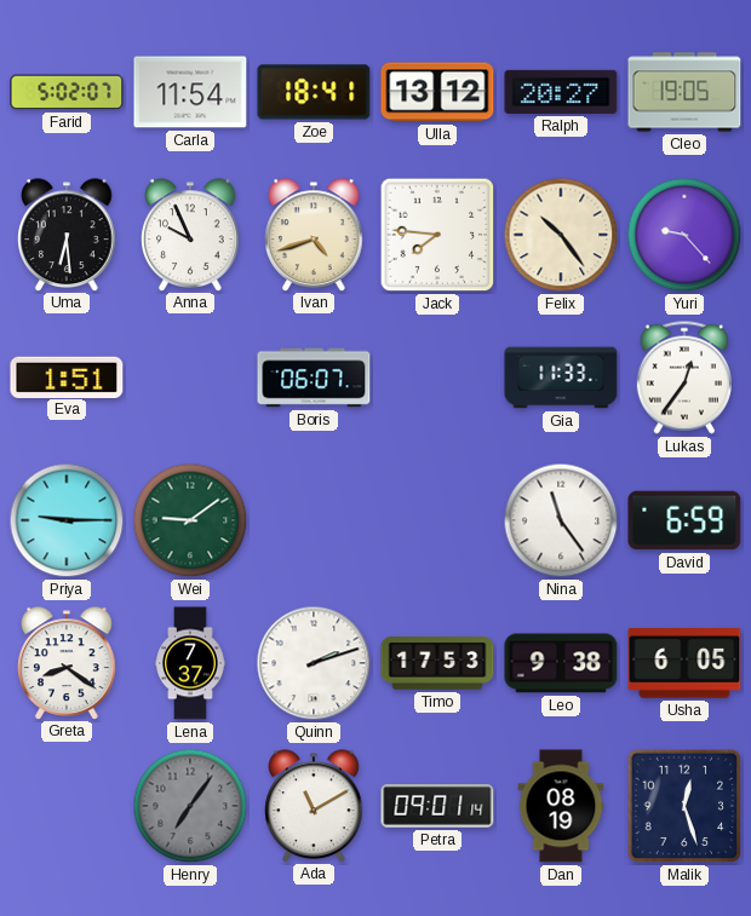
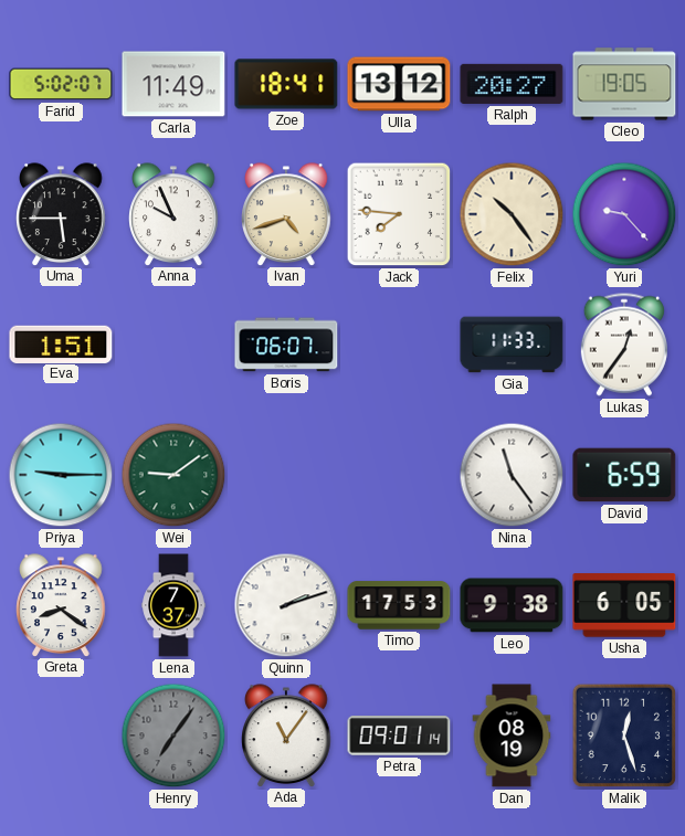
Carla: 11:54 -> 11:49
Uma: 6:29 -> 5:45
Ada: 11:10 -> 11:06
